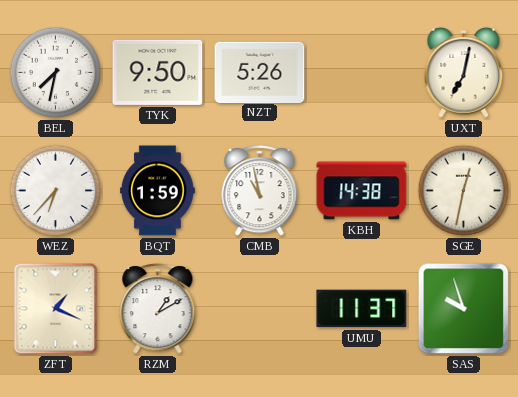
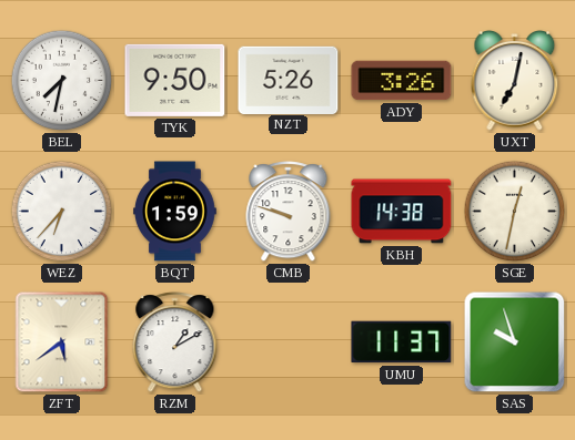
ADY: none -> 3:26
CMB: 10:58 -> 9:48
ZFT: 1:19 -> 5:39
